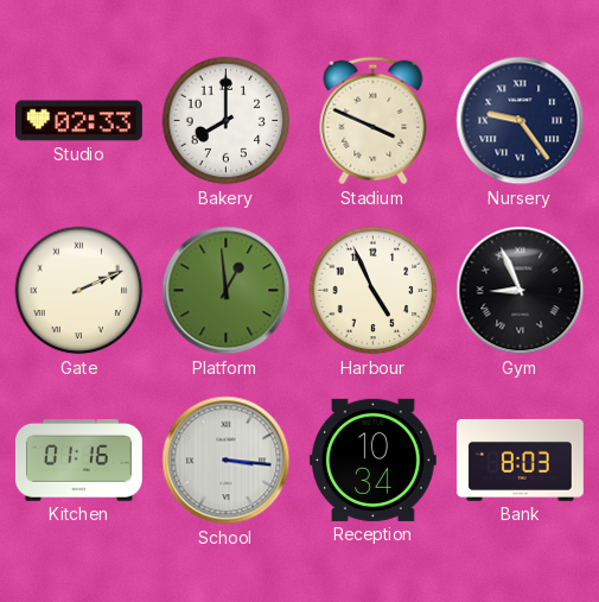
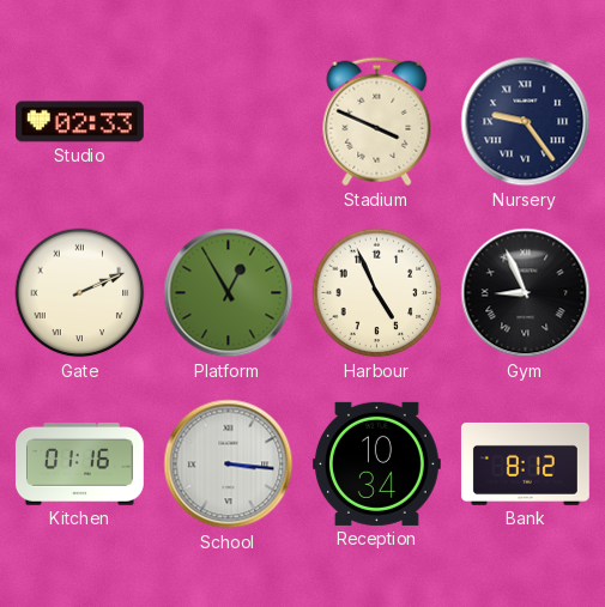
Bakery: 8:00 -> none
Platform: 12:59 -> 12:55
Bank: 8:03 -> 8:12
